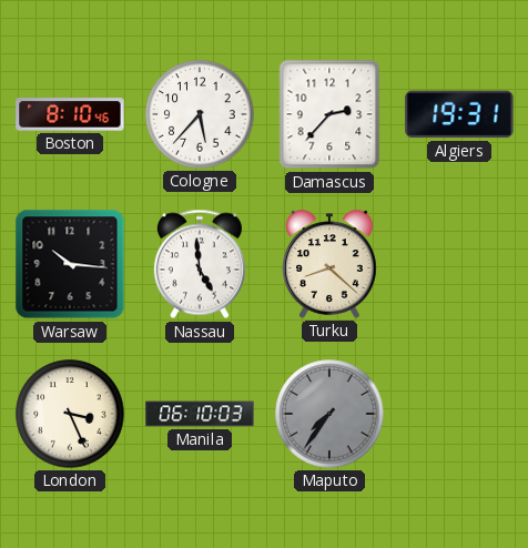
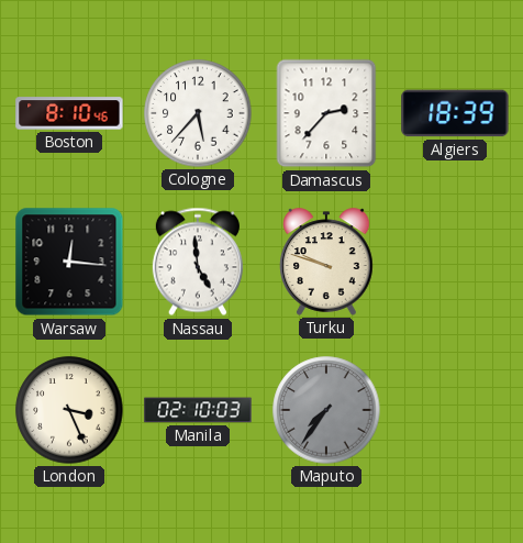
Algiers: 19:31 -> 18:39
Warsaw: 10:16 -> 12:16
Turku: 8:22 -> 9:48
Manila: 06:10 -> 02:10
